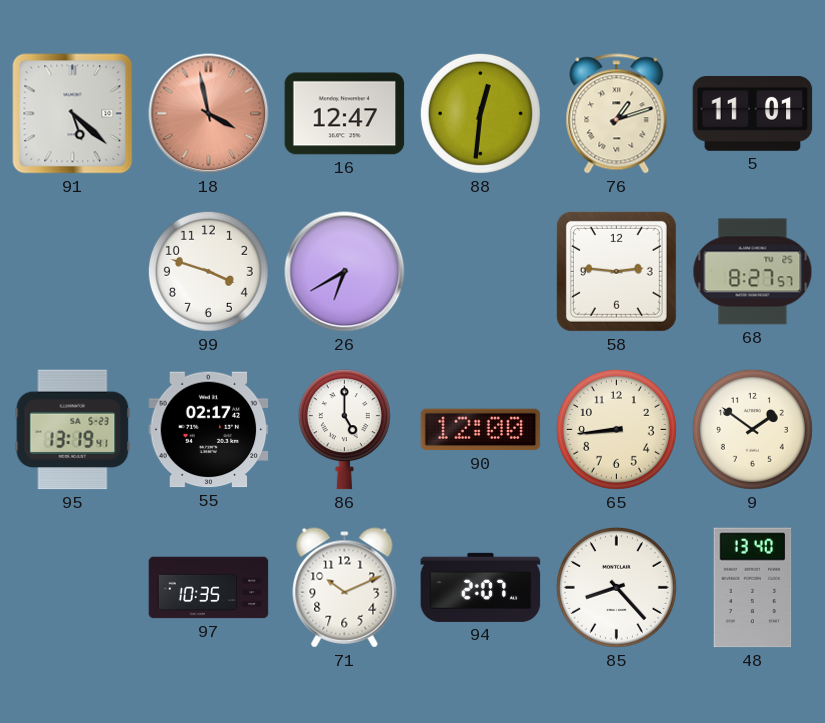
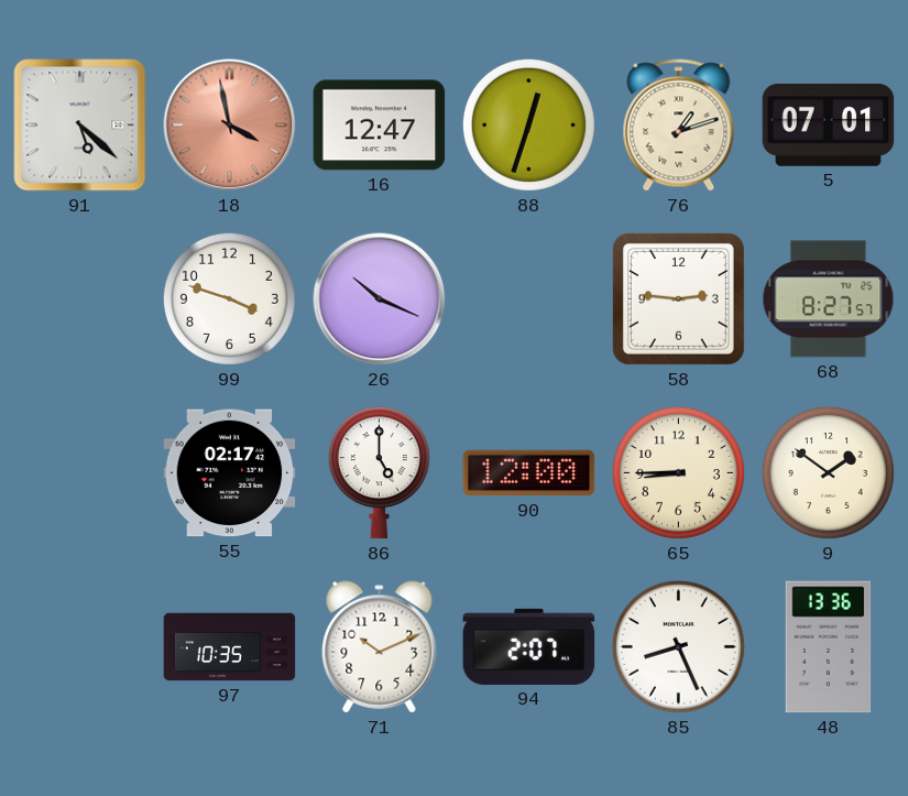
88: 12:31 -> 12:33
5: 11:01 -> 07:01
26: 6:40 -> 10:19
95: 13:19 -> none
65: 8:44 -> 8:45
85: 8:23 -> 8:26
48: 13:40 -> 13:36
